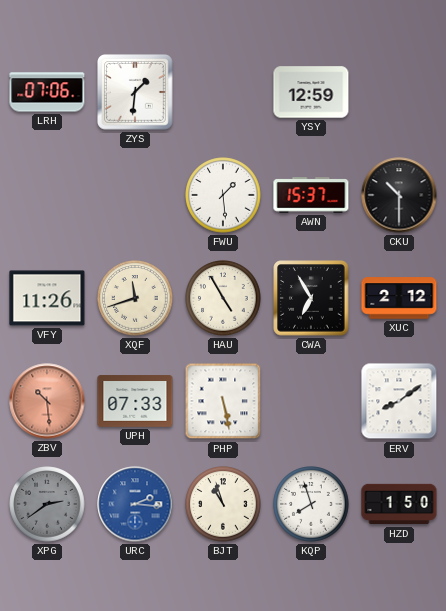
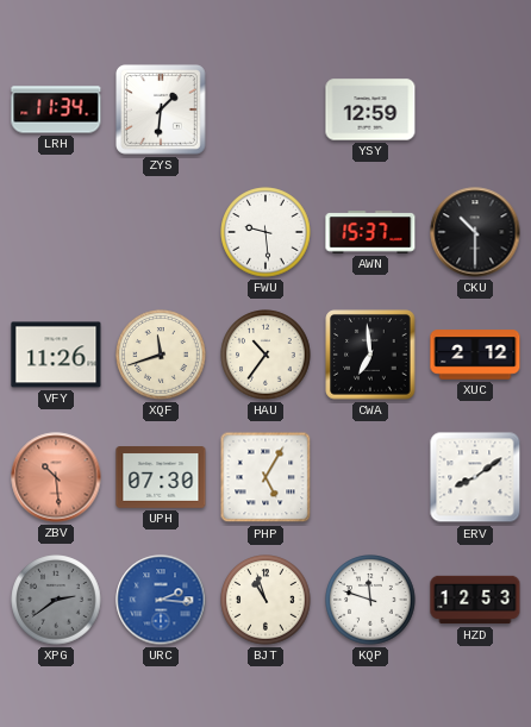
LRH: 07:06 -> 11:34
FWU: 1:29 -> 9:29
HAU: 4:55 -> 10:36
CWA: 6:55 -> 6:59
UPH: 07:33 -> 07:30
PHP: 5:28 -> 5:05
KQP: 7:57 -> 11:48
HZD: 1:50 -> 12:53
